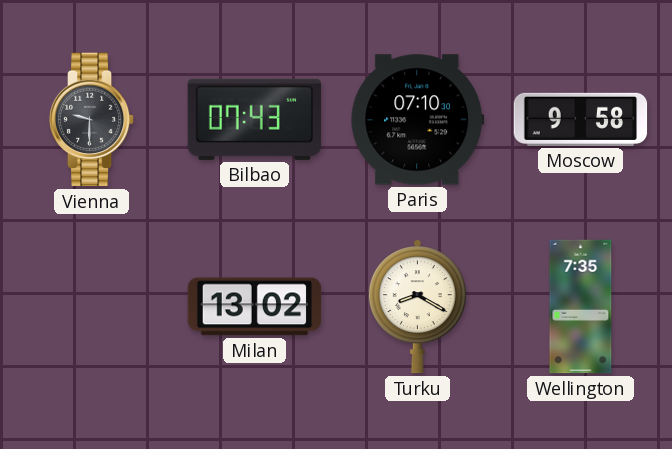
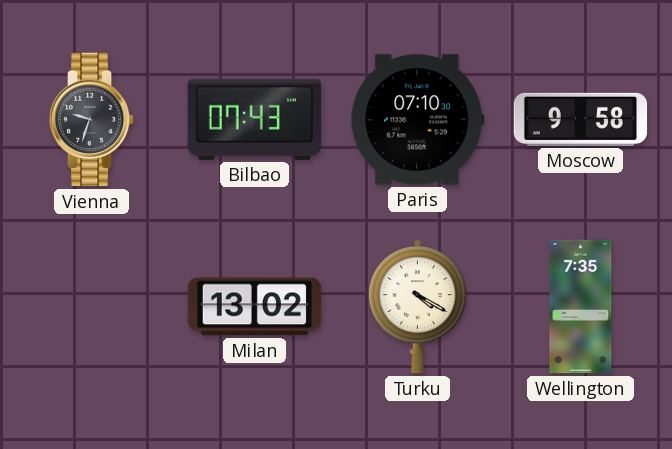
Vienna: 9:30 -> 9:33
Turku: 8:20 -> 4:20
